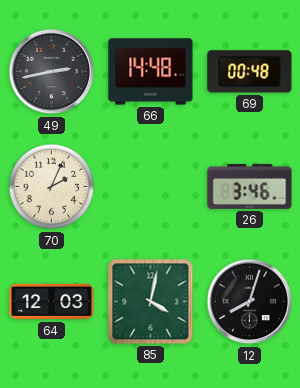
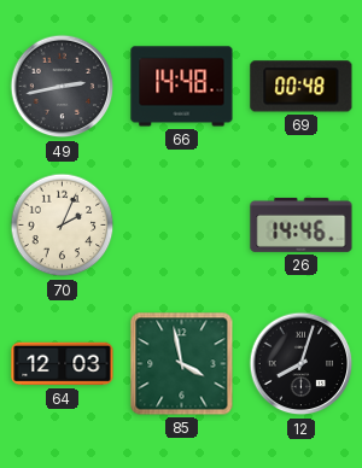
26: 3:46 -> 14:46
85: 4:02 -> 3:58
